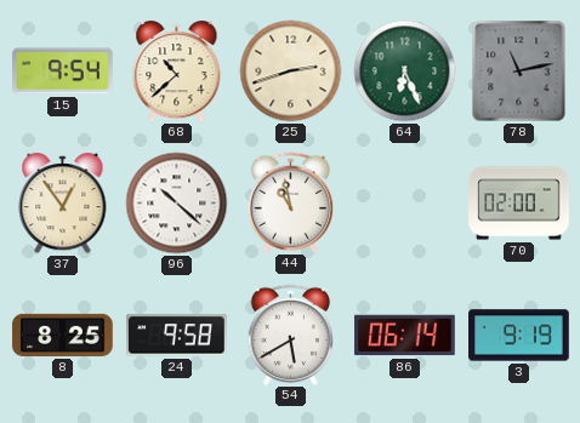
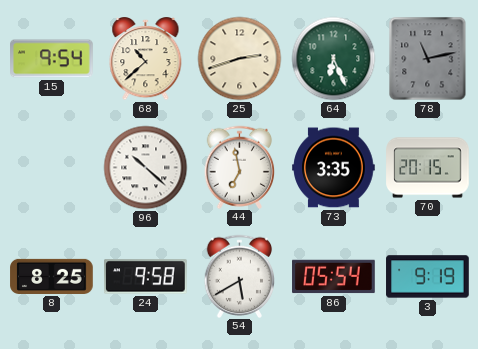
37: 12:54 -> none
44: 10:58 -> 6:58
73: none -> 3:35
70: 02:00 -> 20:15
86: 06:14 -> 05:54
